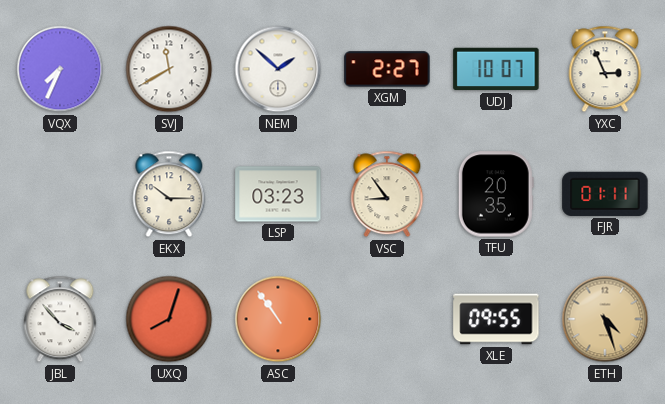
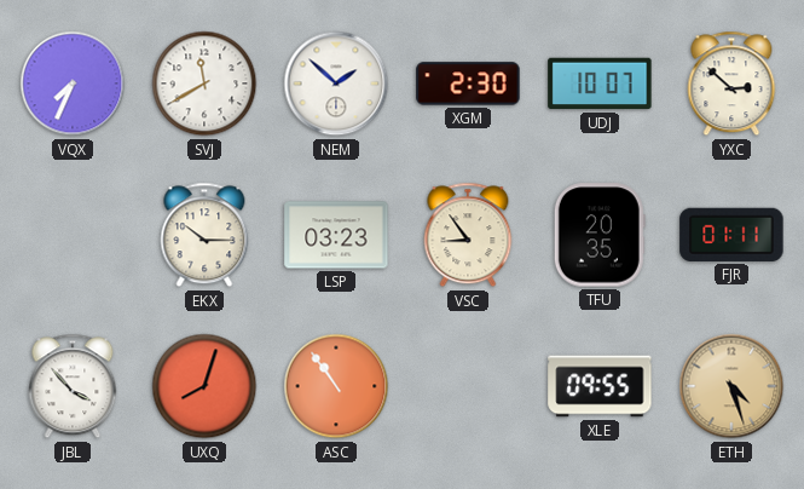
XGM: 2:27 -> 2:30
YXC: 2:56 -> 2:52
